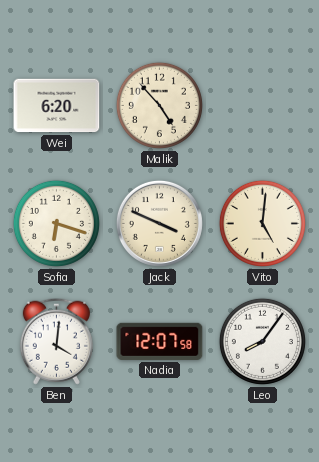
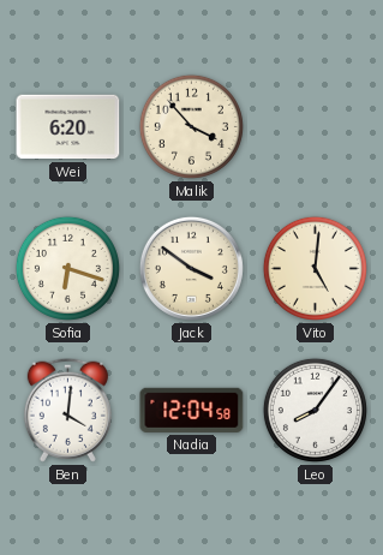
Malik: 4:53 -> 3:53
Jack: 3:49 -> 3:51
Nadia: 12:07 -> 12:04
